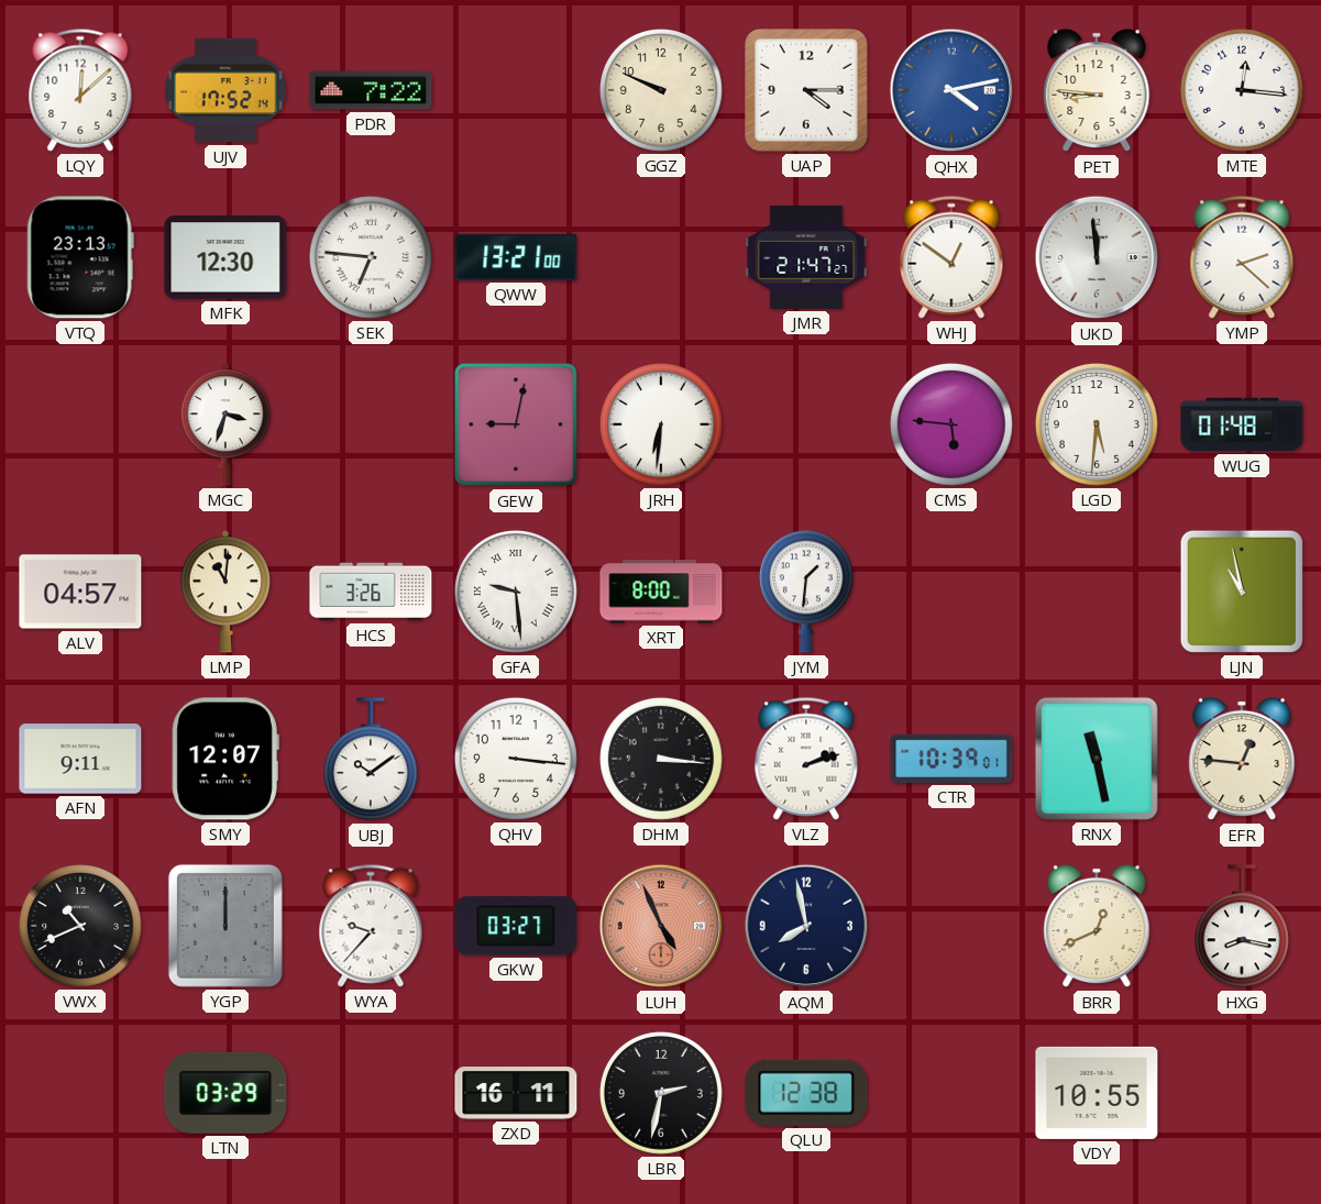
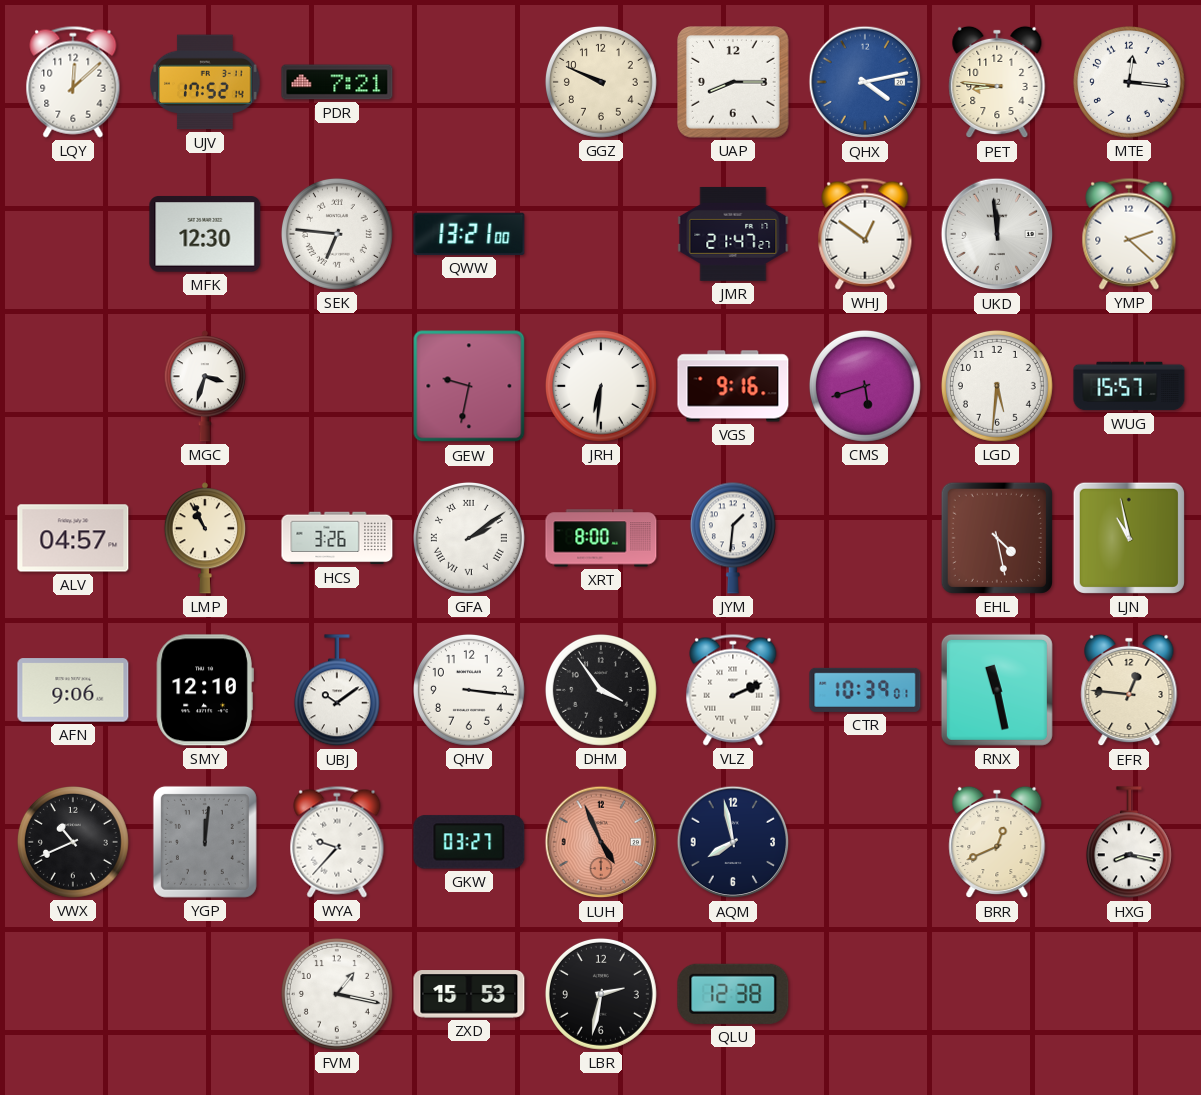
PDR: 7:22 -> 7:21
UAP: 4:15 -> 8:15
VTQ: 23:13 -> none
GEW: 9:02 -> 9:32
VGS: none -> 9:16
CMS: 5:46 -> 5:42
WUG: 01:48 -> 15:57
LMP: 11:01 -> 10:56
GFA: 9:29 -> 2:09
EHL: none -> 4:28
AFN: 9:11 -> 9:06
SMY: 12:07 -> 12:10
DHM: 3:16 -> 3:54
VLZ: 2:12 -> 2:11
YGP: 12:00 -> 12:01
LTN: 03:29 -> none
FVM: none -> 1:17
ZXD: 16:11 -> 15:53
VDY: 10:55 -> none
